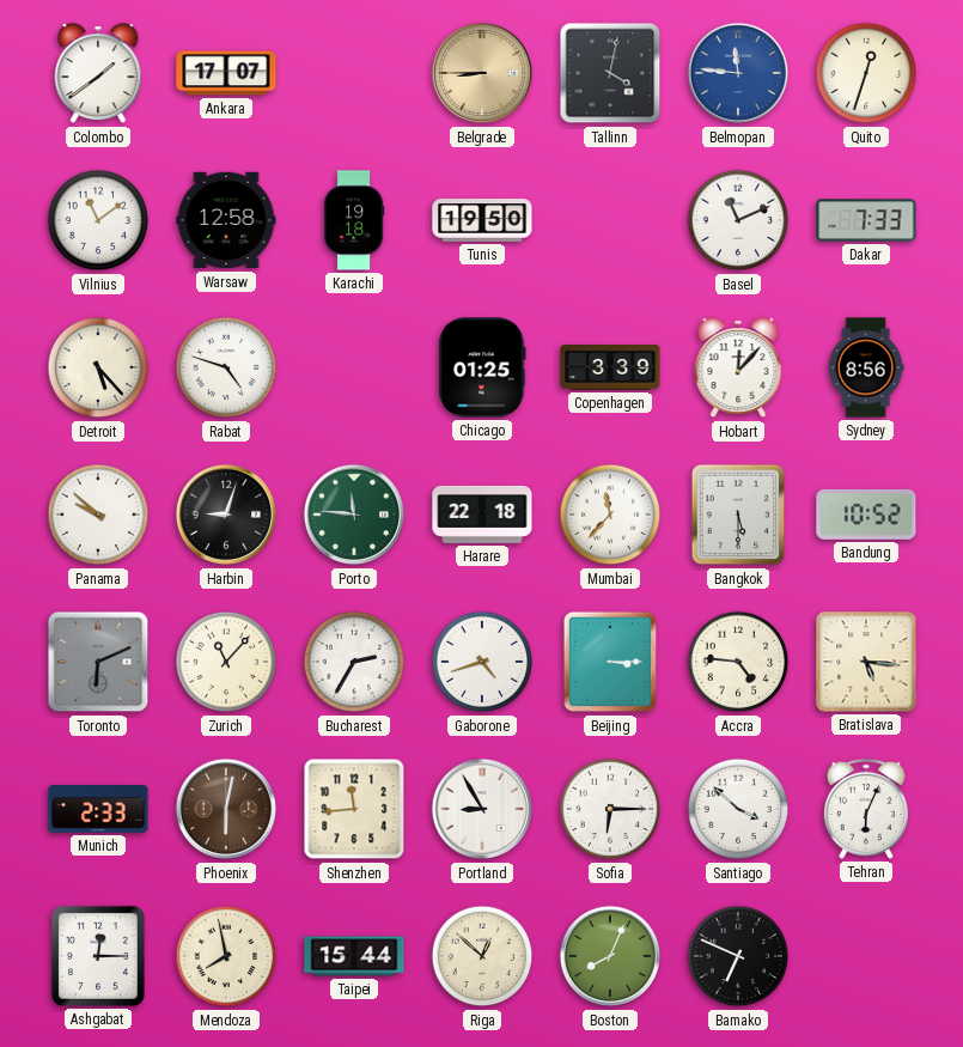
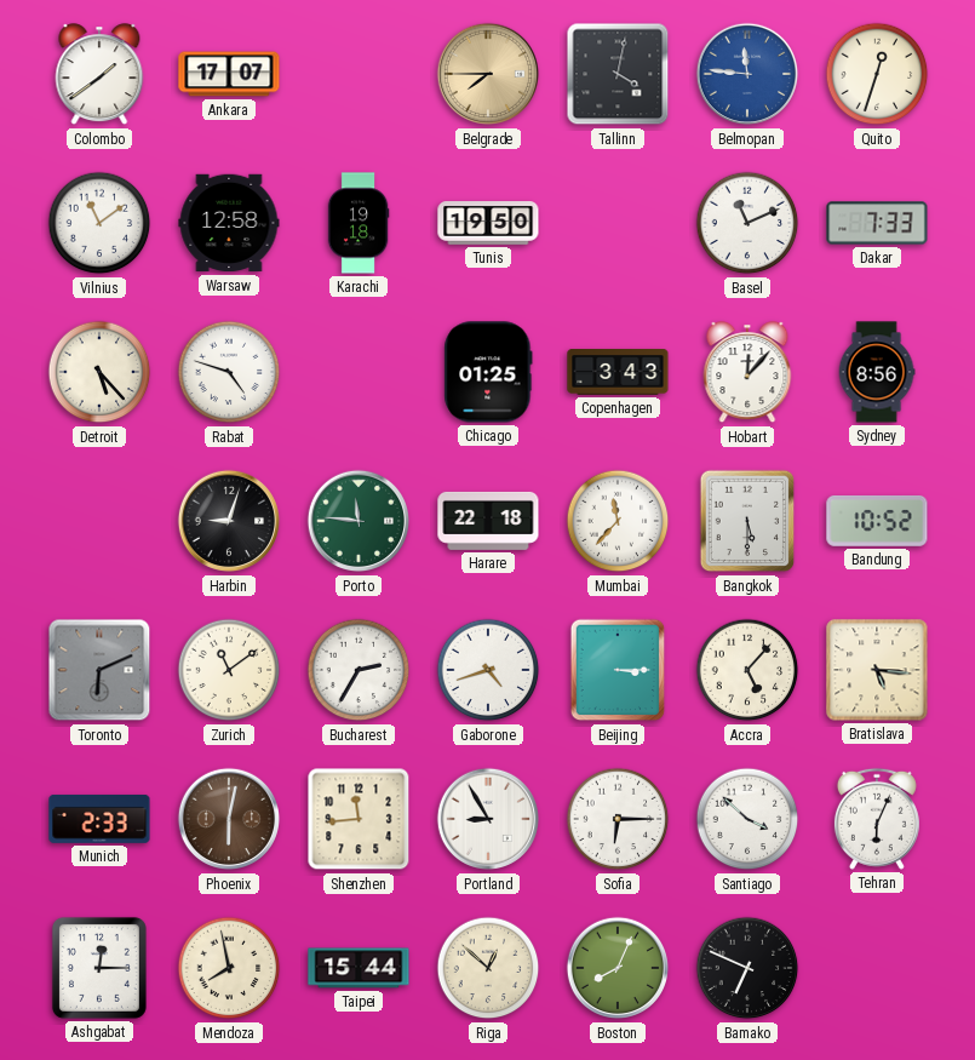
Belgrade: 8:45 -> 7:45
Copenhagen: 3:39 -> 3:43
Panama: 9:52 -> none
Zurich: 11:07 -> 11:09
Accra: 4:46 -> 5:07
